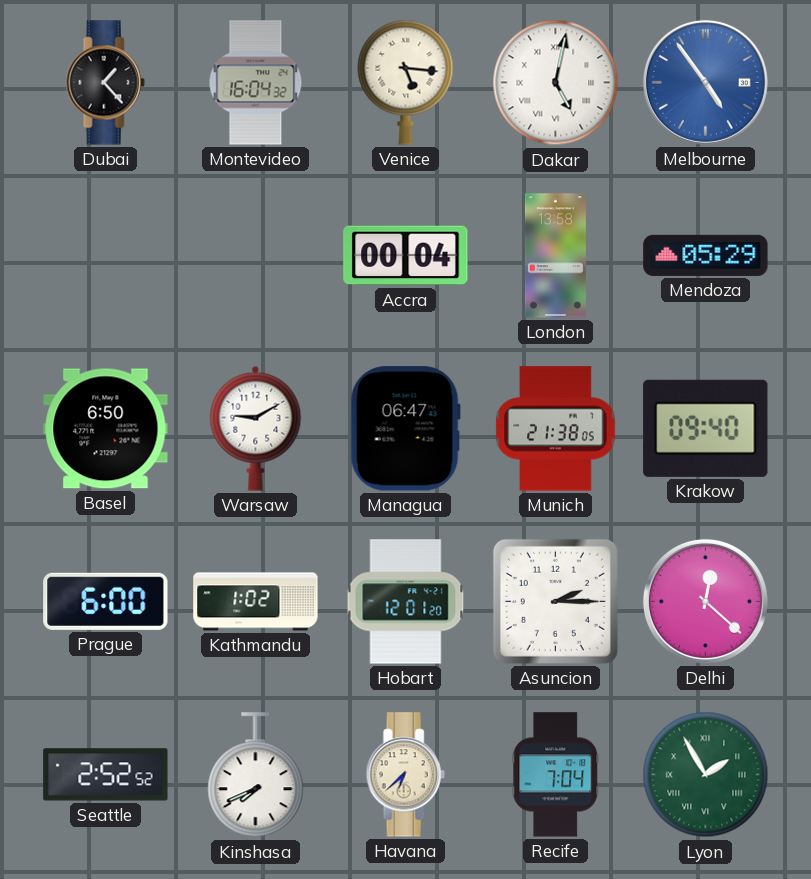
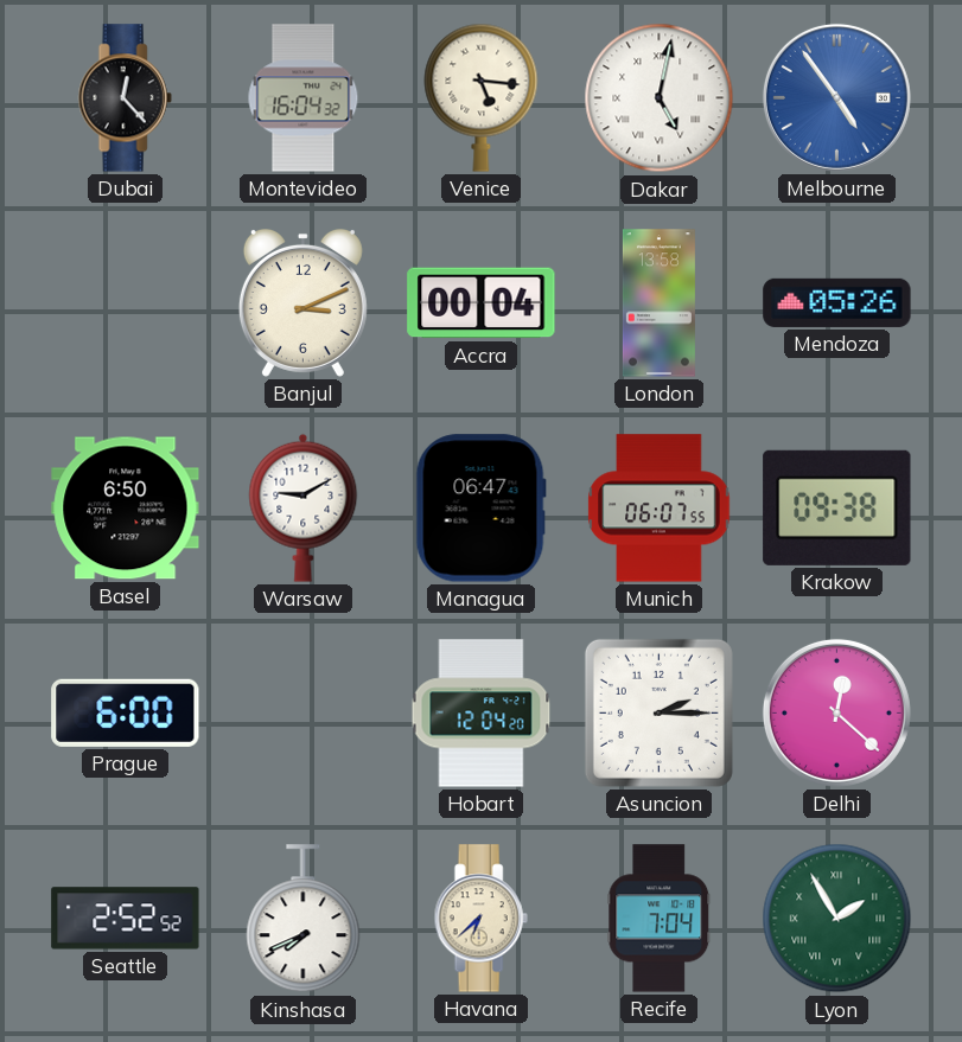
Dubai: 1:23 -> 12:23
Banjul: none -> 3:11
Mendoza: 05:29 -> 05:26
Munich: 21:38 -> 06:07
Krakow: 09:40 -> 09:38
Kathmandu: 1:02 -> none
Hobart: 12:01 -> 12:04
